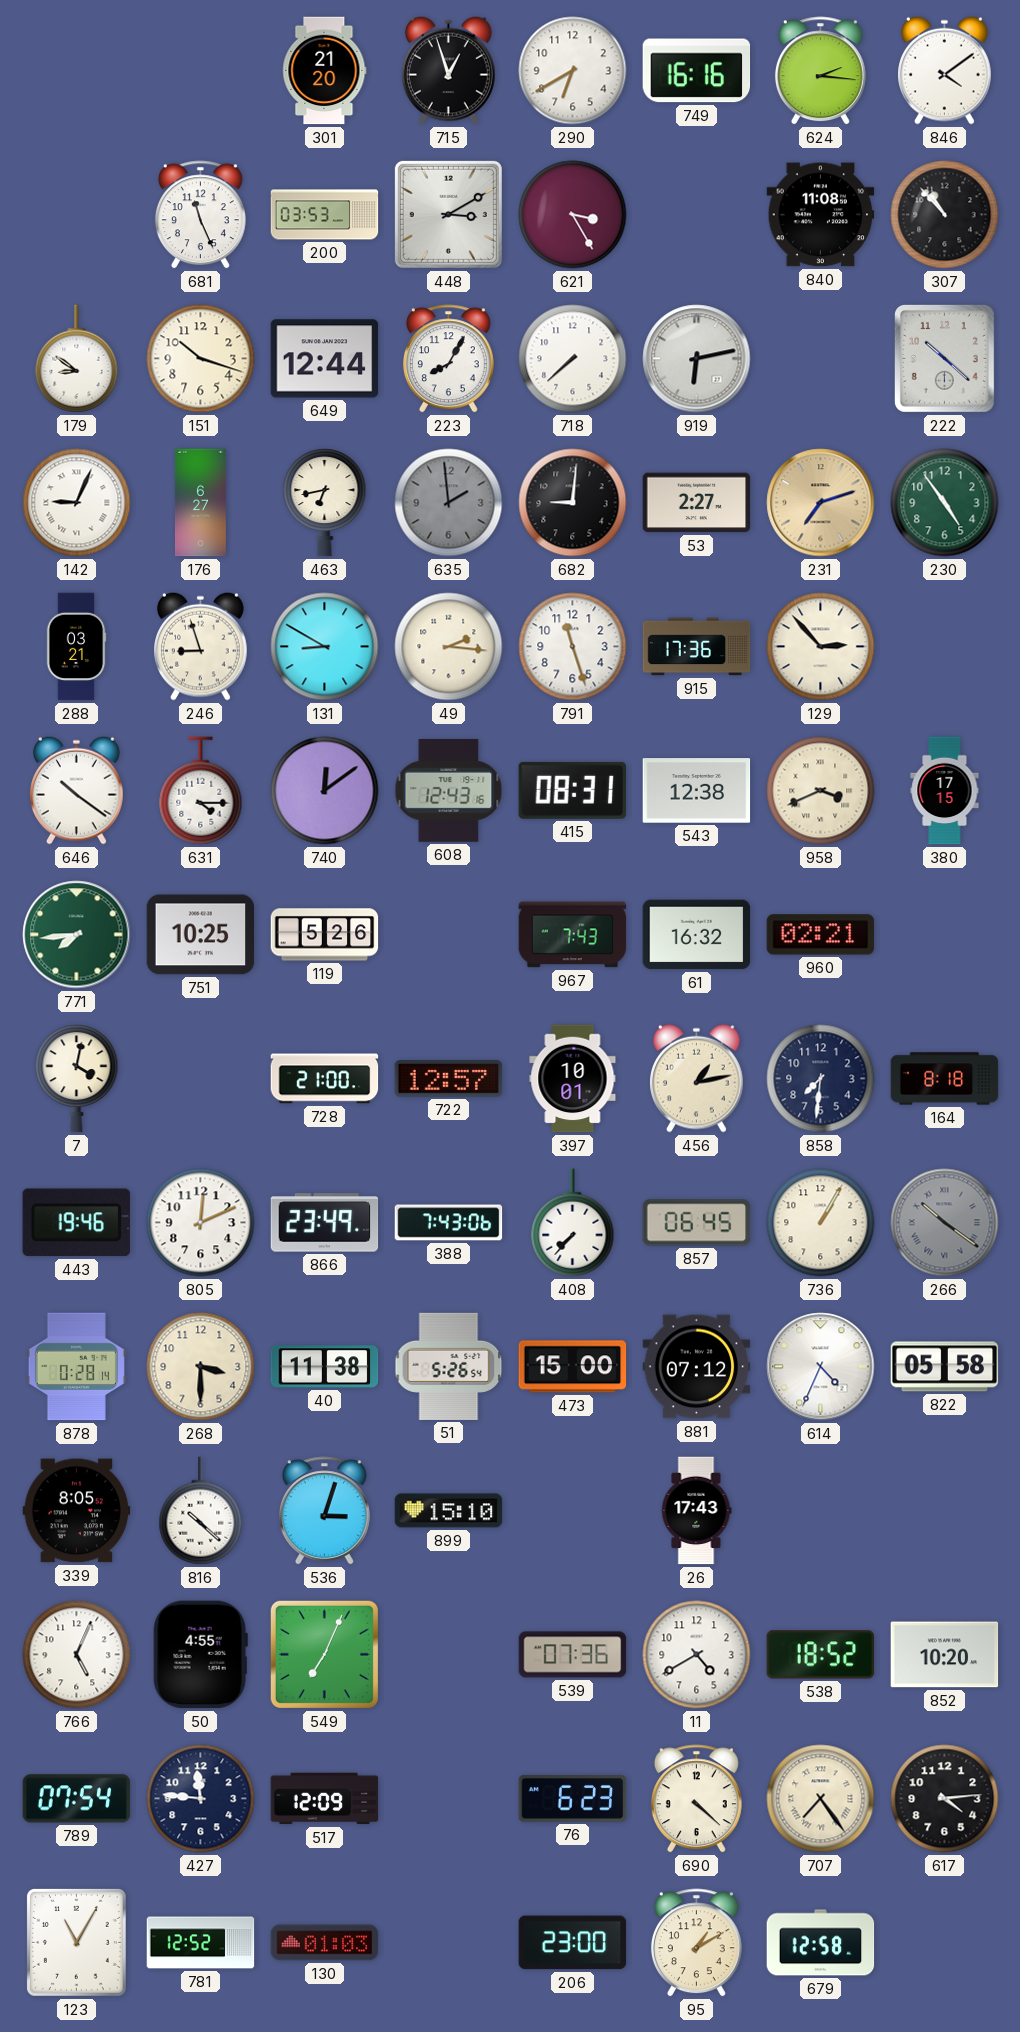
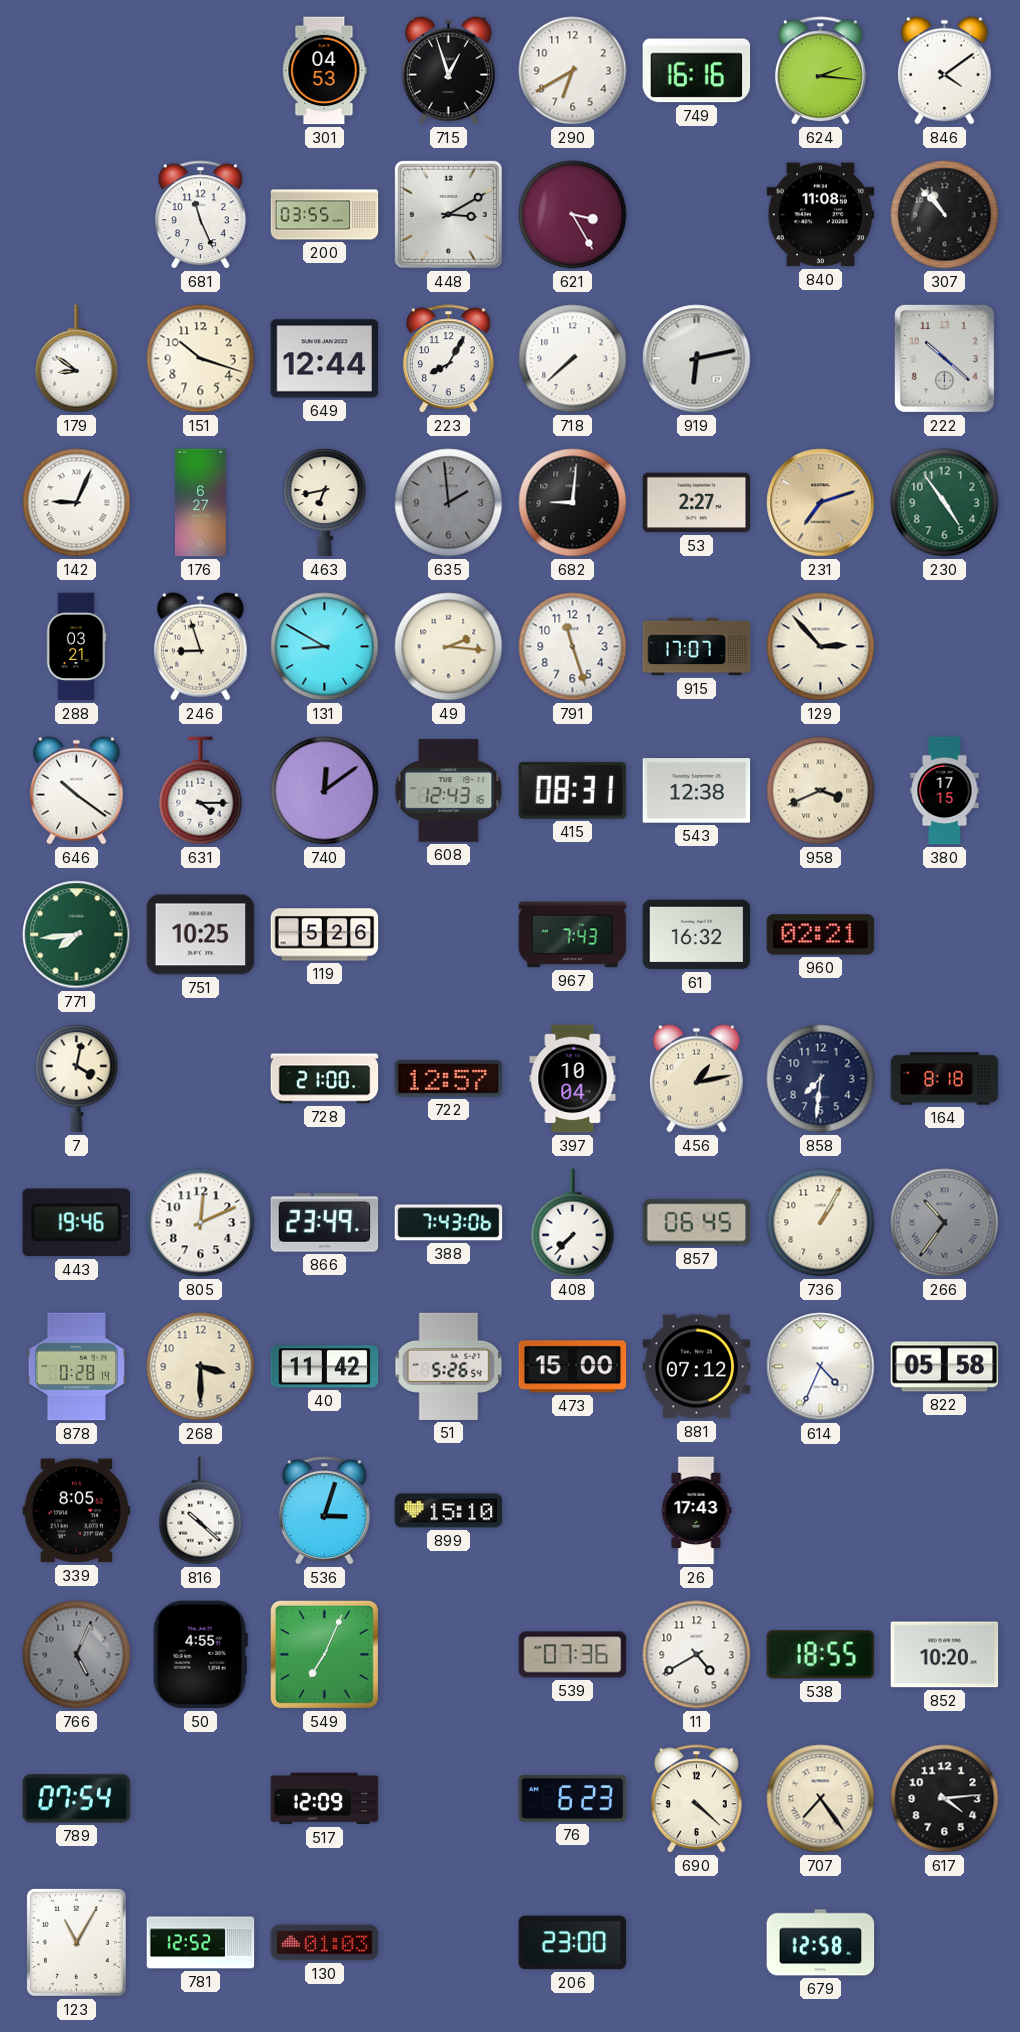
301: 21:20 -> 04:53
200: 03:53 -> 03:55
915: 17:36 -> 17:07
397: 10:01 -> 10:04
266: 10:21 -> 10:36
40: 11:38 -> 11:42
766 dial: white -> grey
538: 18:52 -> 18:55
427: 11:46 -> none
95: 1:10 -> none
